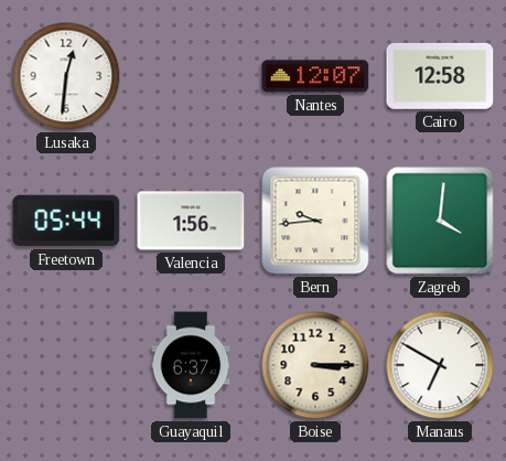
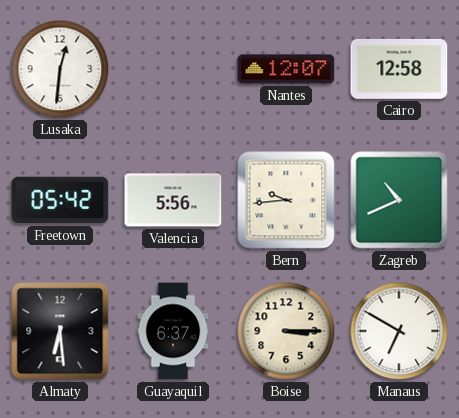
Freetown: 05:44 -> 05:42
Valencia: 1:56 -> 5:56
Zagreb: 4:01 -> 10:41
Almaty: none -> 6:29
